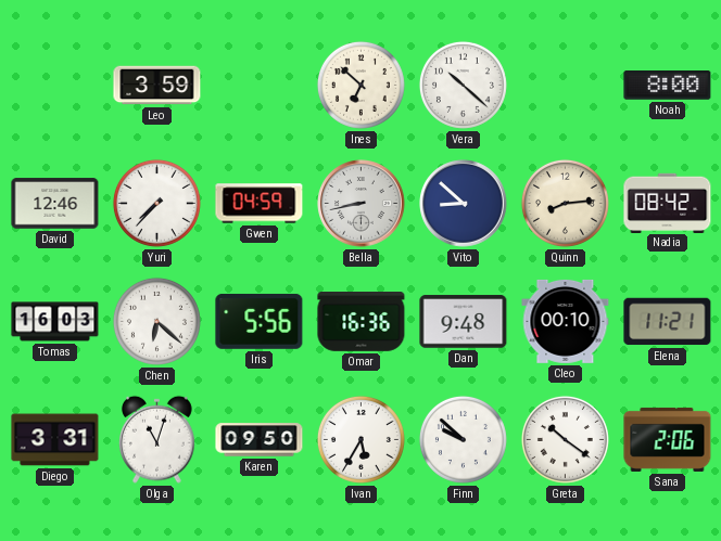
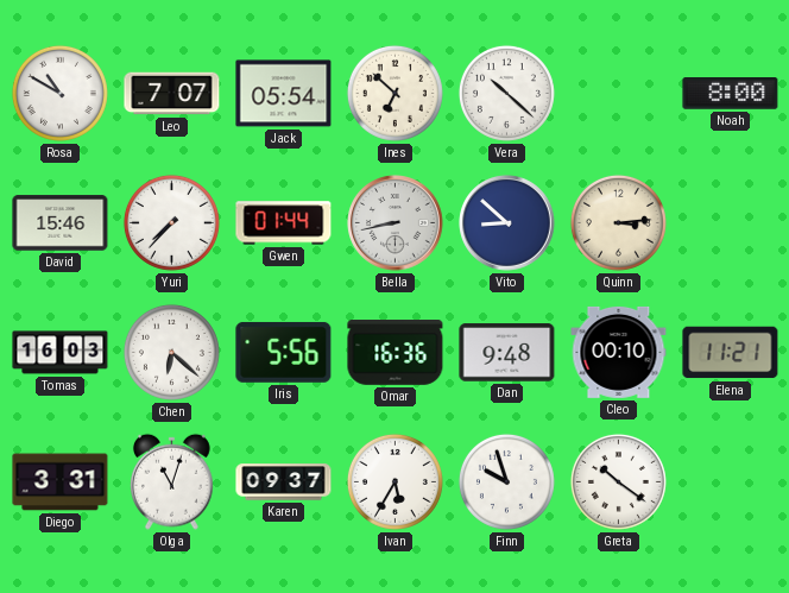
Rosa: none -> 10:50
Leo: 3:59 -> 7:07
Jack: none -> 05:54
David: 12:46 -> 15:46
Gwen: 04:59 -> 01:44
Quinn: 8:14 -> 3:14
Nadia: 08:42 -> none
Karen: 09:50 -> 09:37
Finn: 9:52 -> 9:57
Sana: 2:06 -> none
